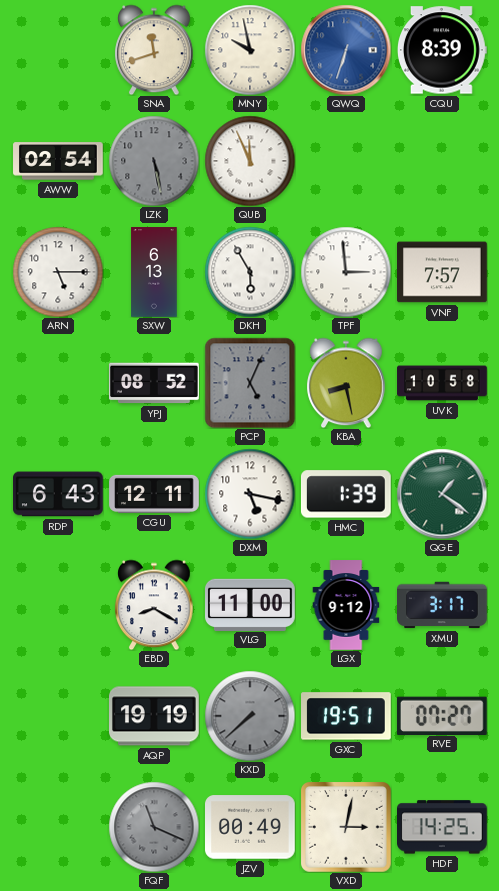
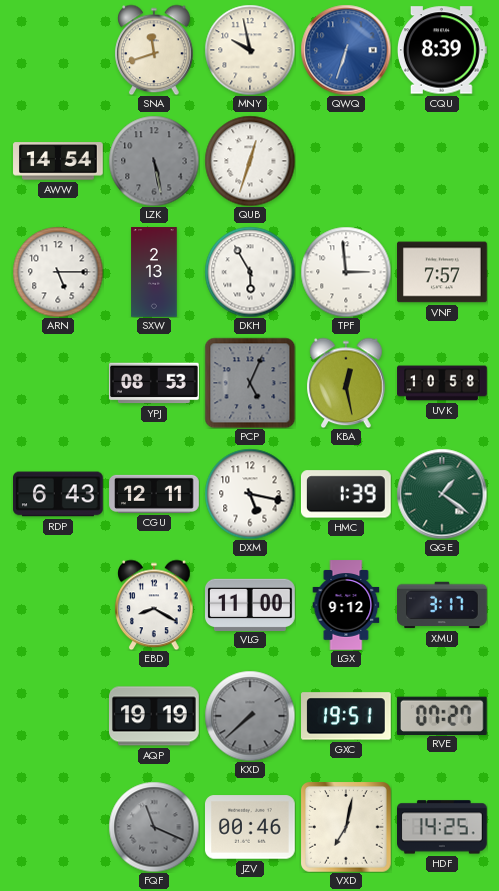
AWW: 02:54 -> 14:54
QUB: 11:56 -> 12:33
SXW: 6:13 -> 2:13
YPJ: 08:52 -> 08:53
KBA: 8:28 -> 12:28
JZV: 00:49 -> 00:46
VXD: 3:02 -> 7:02
